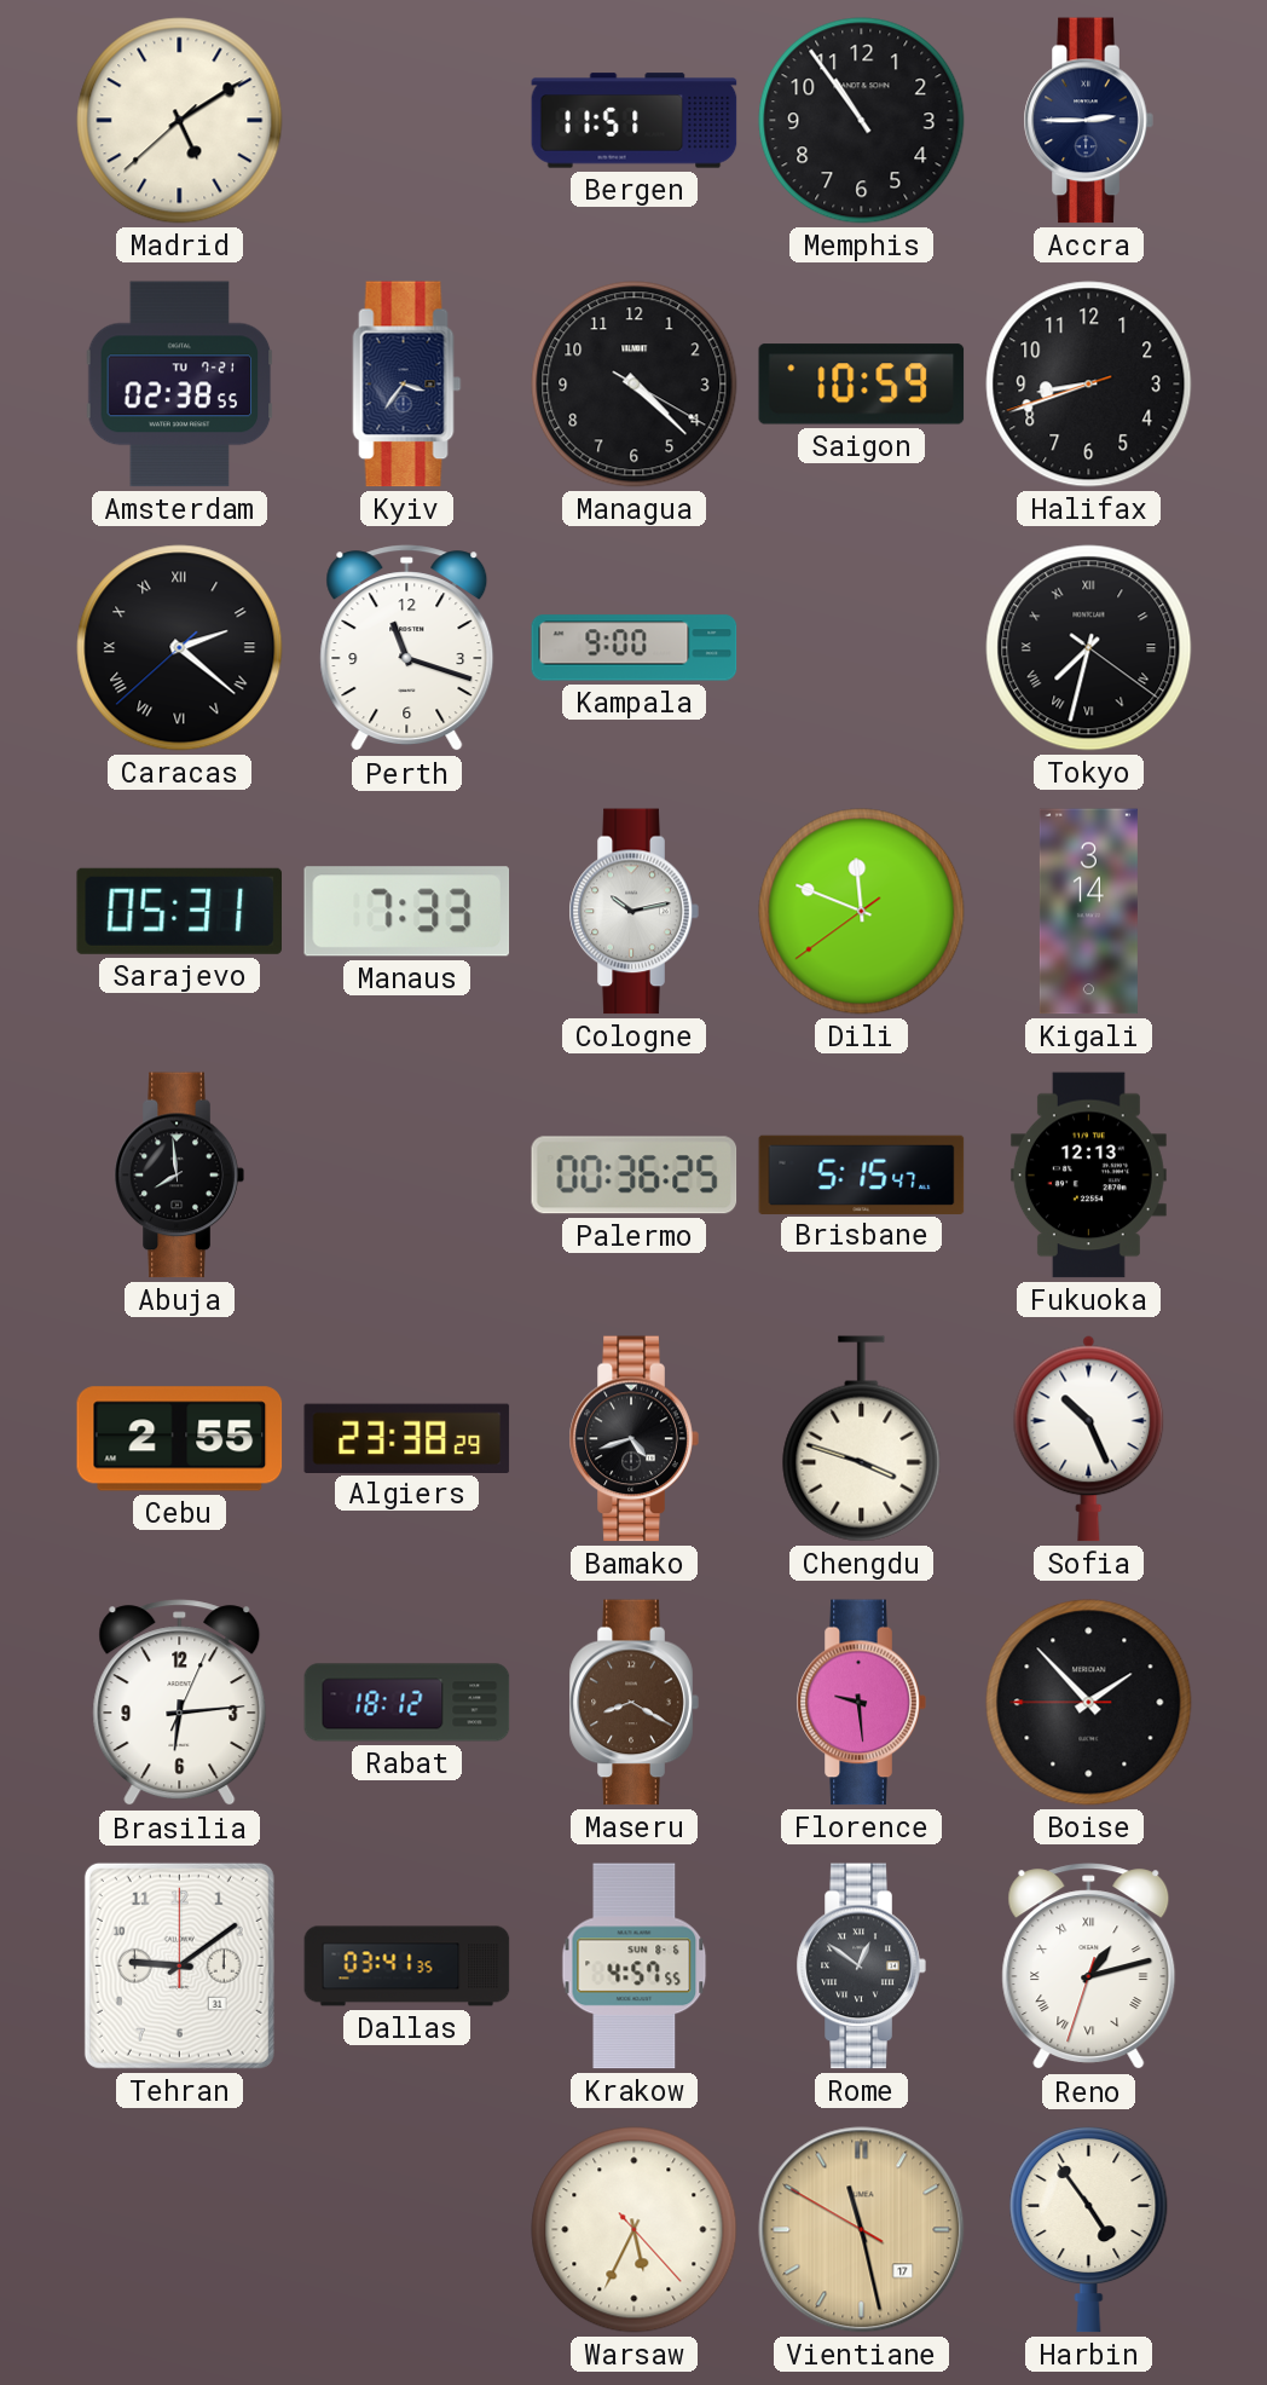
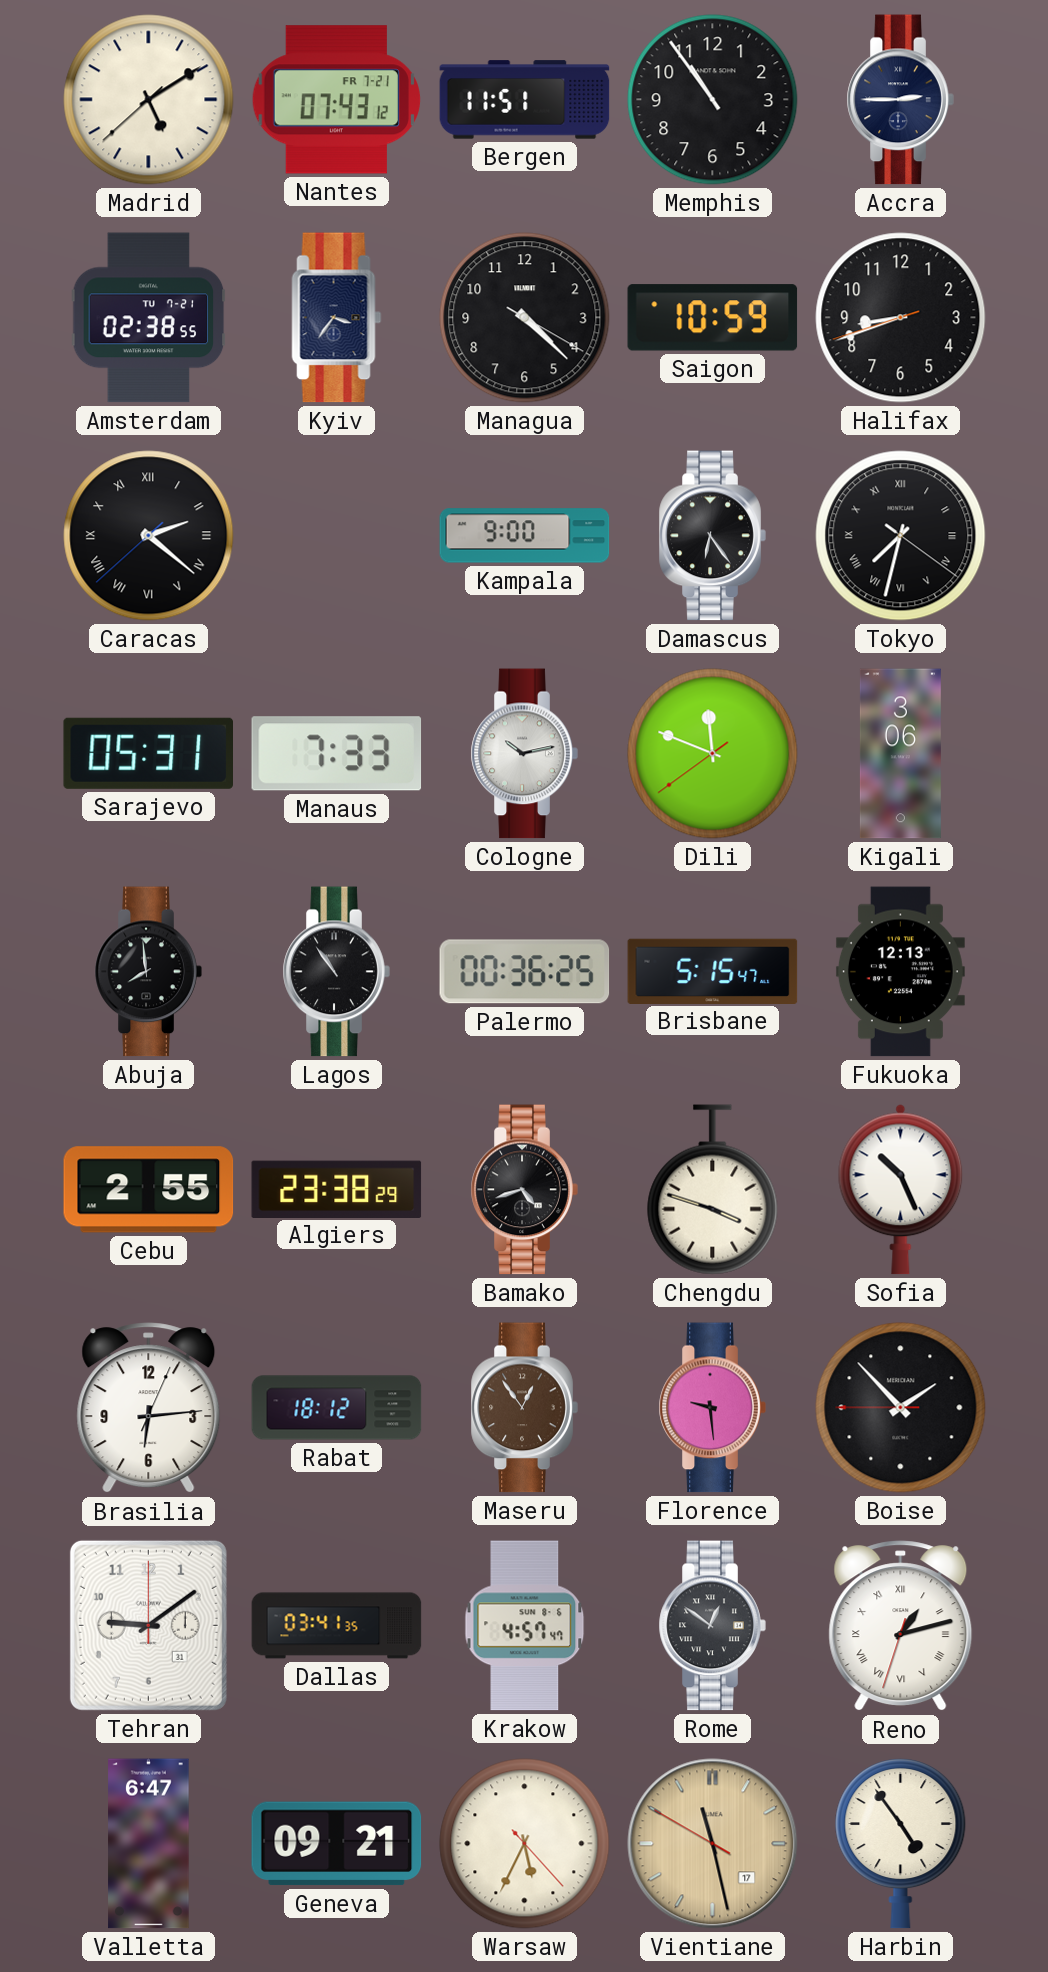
Nantes: none -> 07:43
Perth: 11:18 -> none
Damascus: none -> 6:24
Kigali: 3:14 -> 3:06
Lagos: none -> 10:54
Maseru: 8:20 -> 12:54
Krakow: 4:57:55 -> 4:57:47
Valletta: none -> 6:47
Geneva: none -> 09:21
